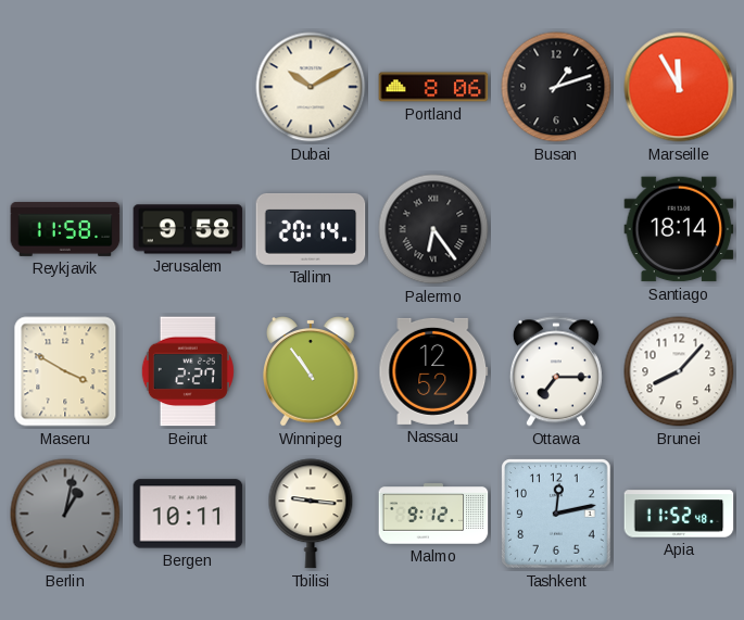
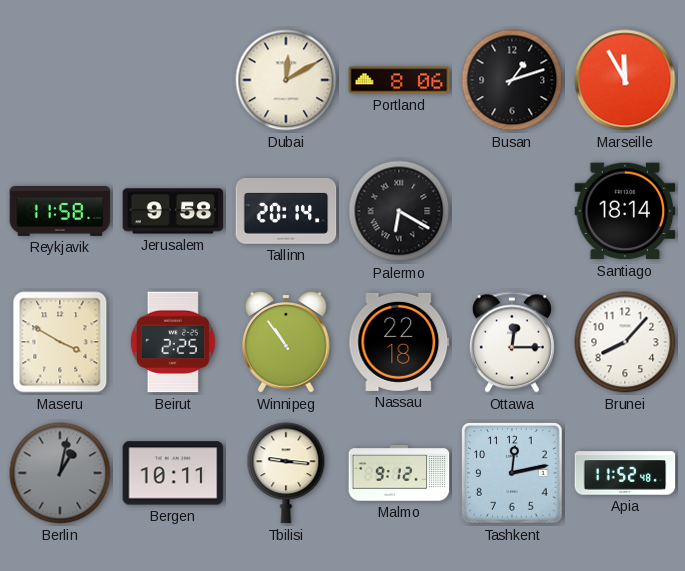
Dubai: 10:10 -> 12:10
Palermo: 6:24 -> 6:20
Beirut: 2:27 -> 2:25
Nassau: 12:52 -> 22:18
Ottawa: 7:15 -> 12:15
